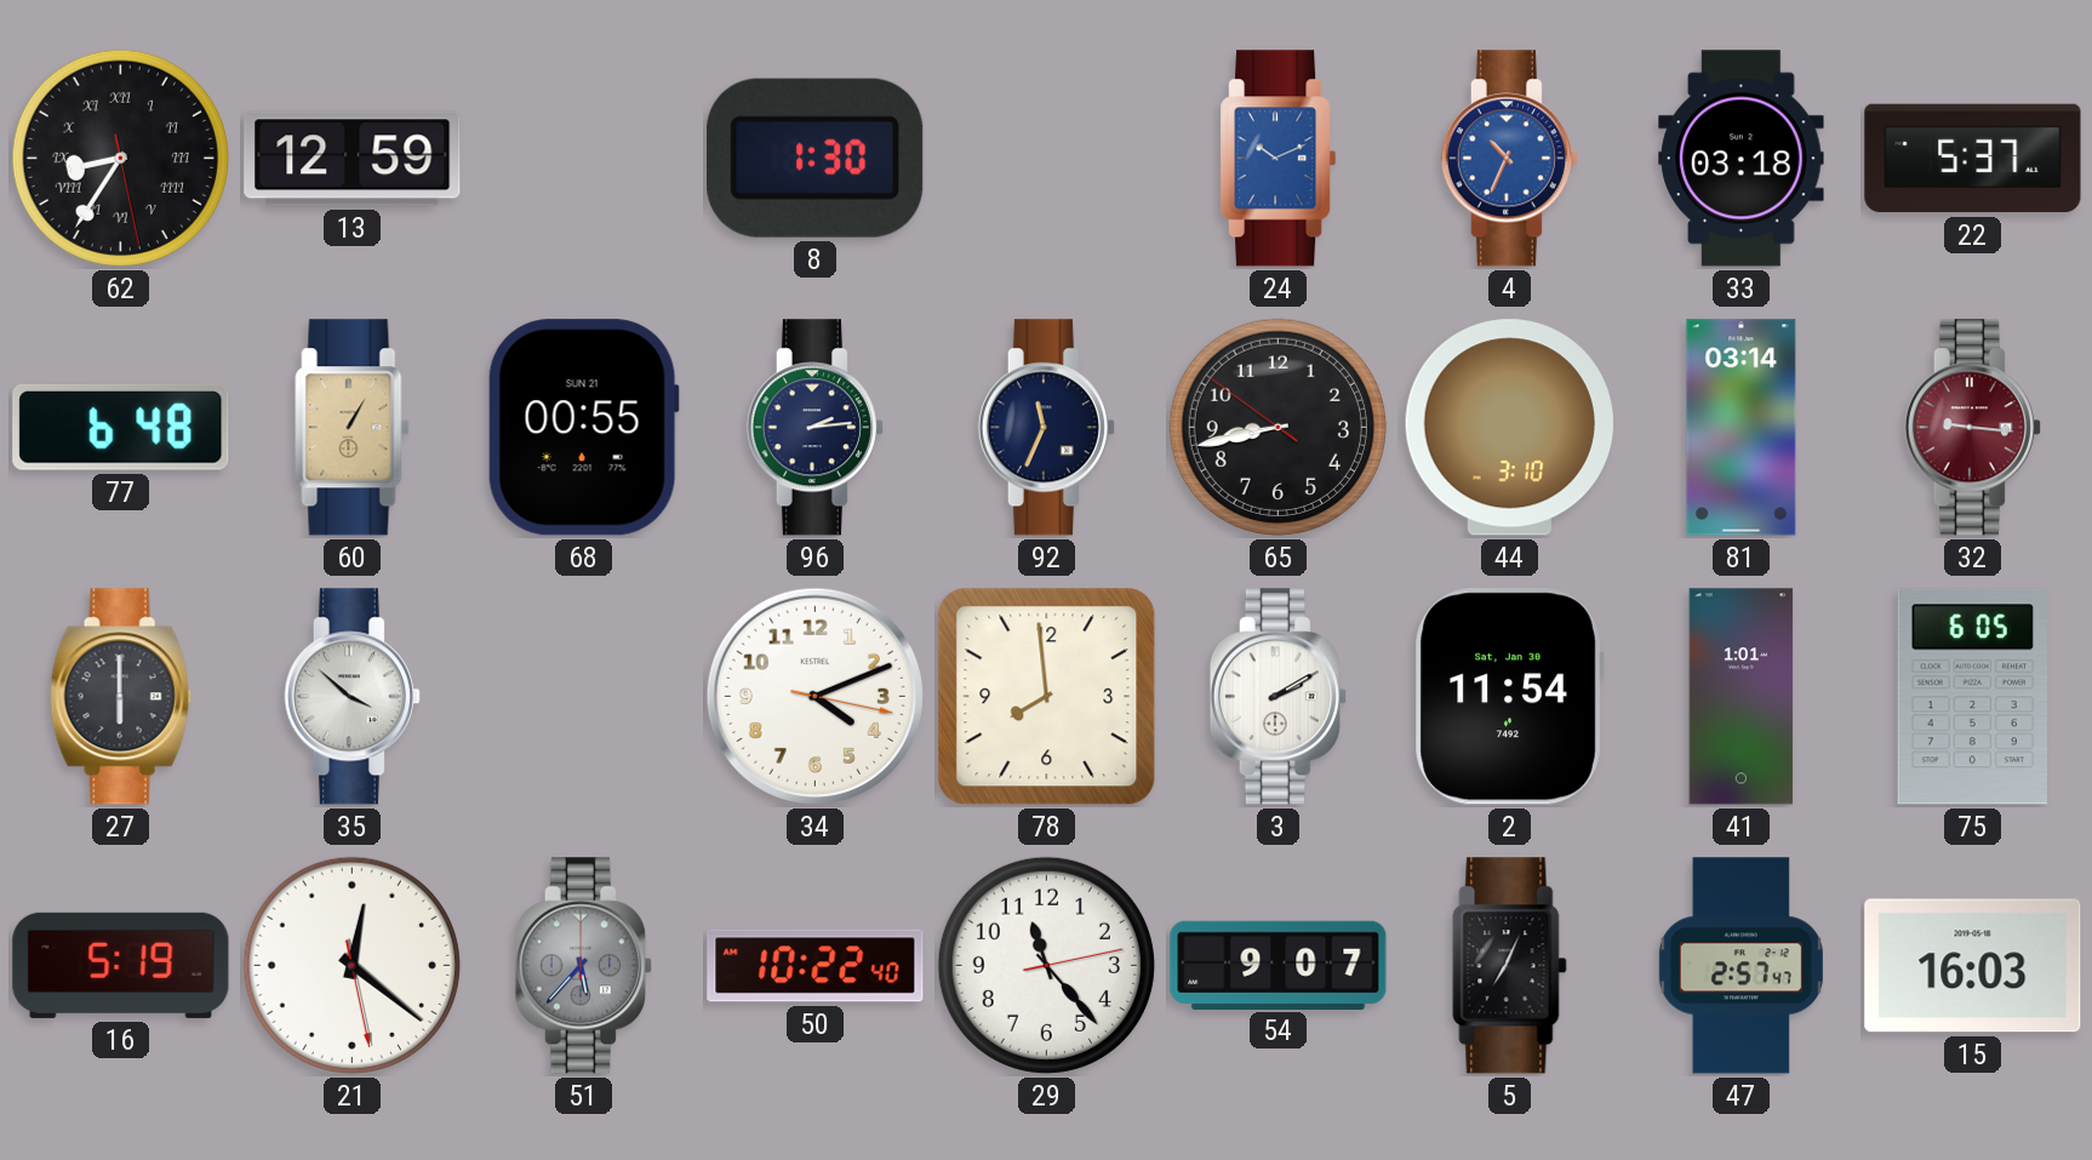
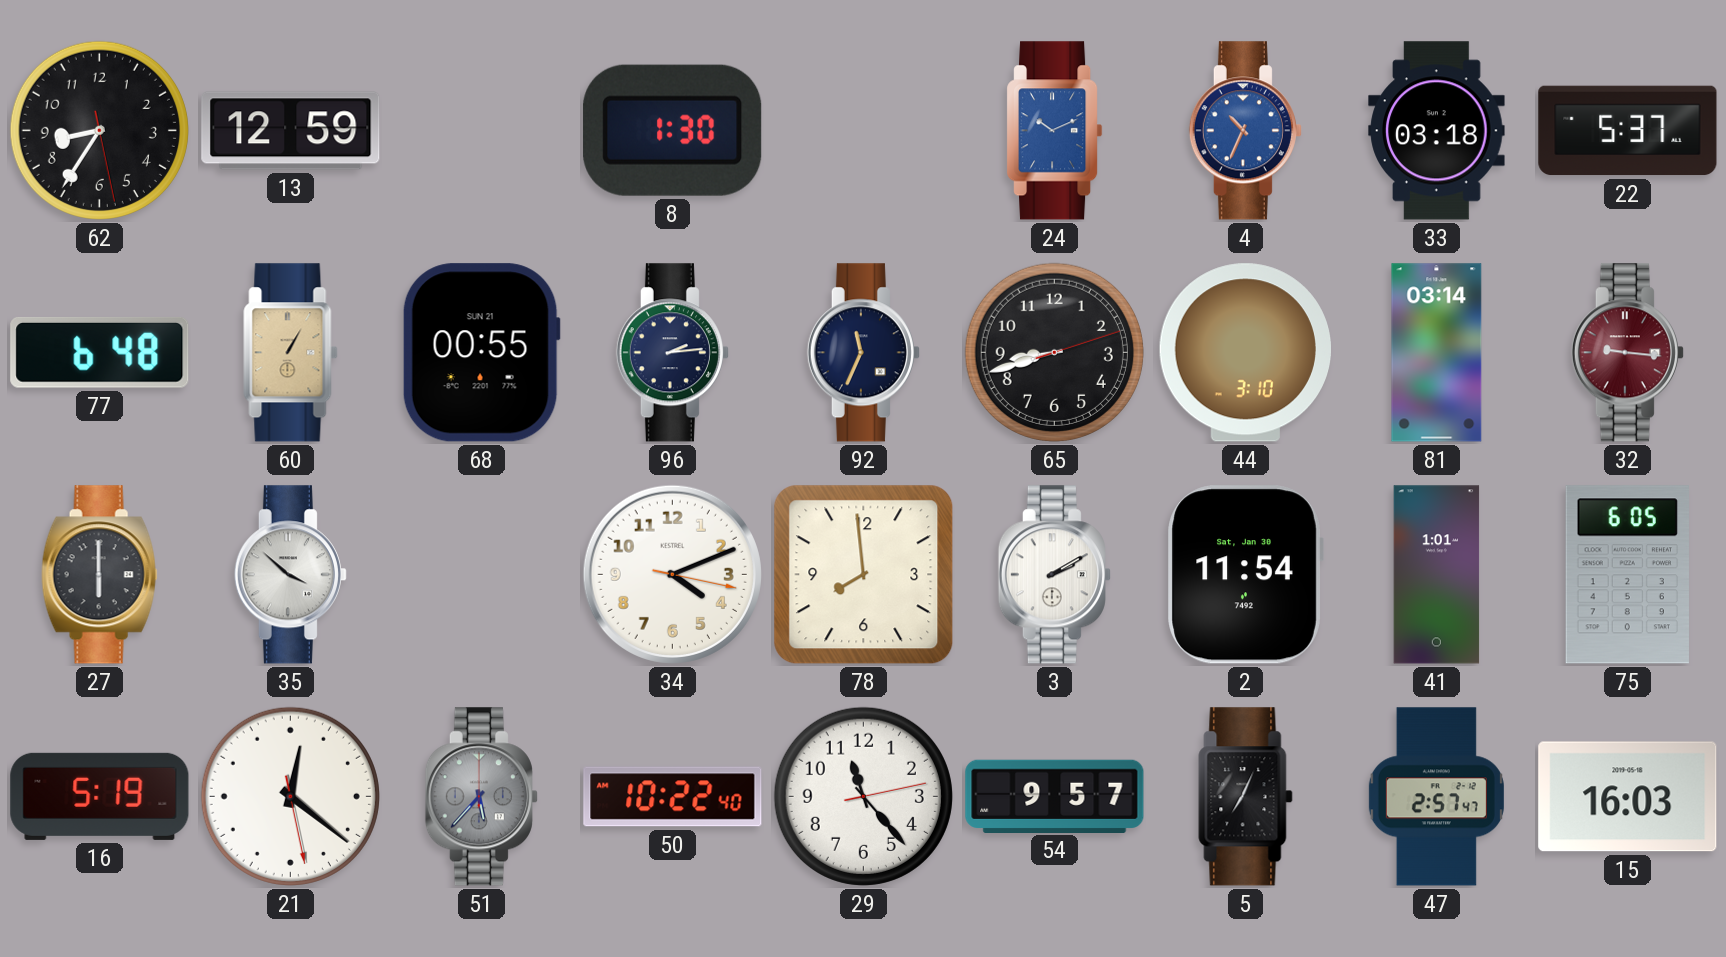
62 numerals: Roman -> Arabic
65: 8:42:51 -> 8:42:12
54: 9:07 -> 9:57
